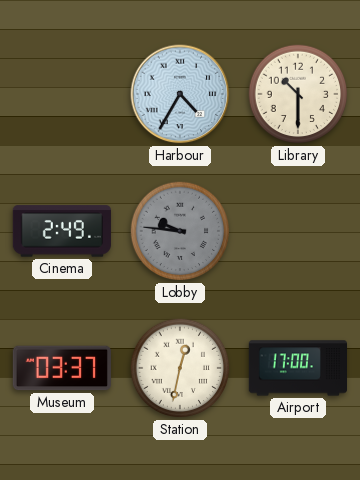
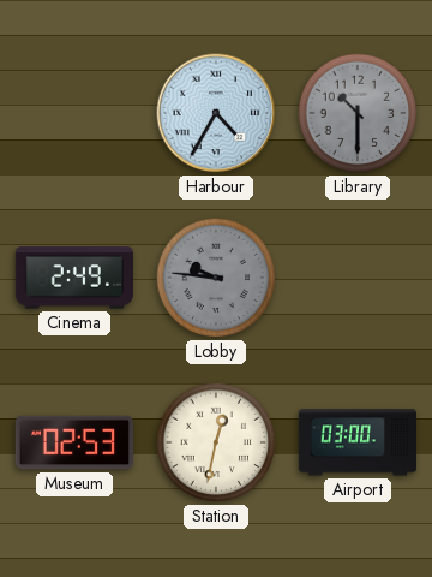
Library dial: cream -> grey
Museum: 03:37 -> 02:53
Airport: 17:00 -> 03:00
